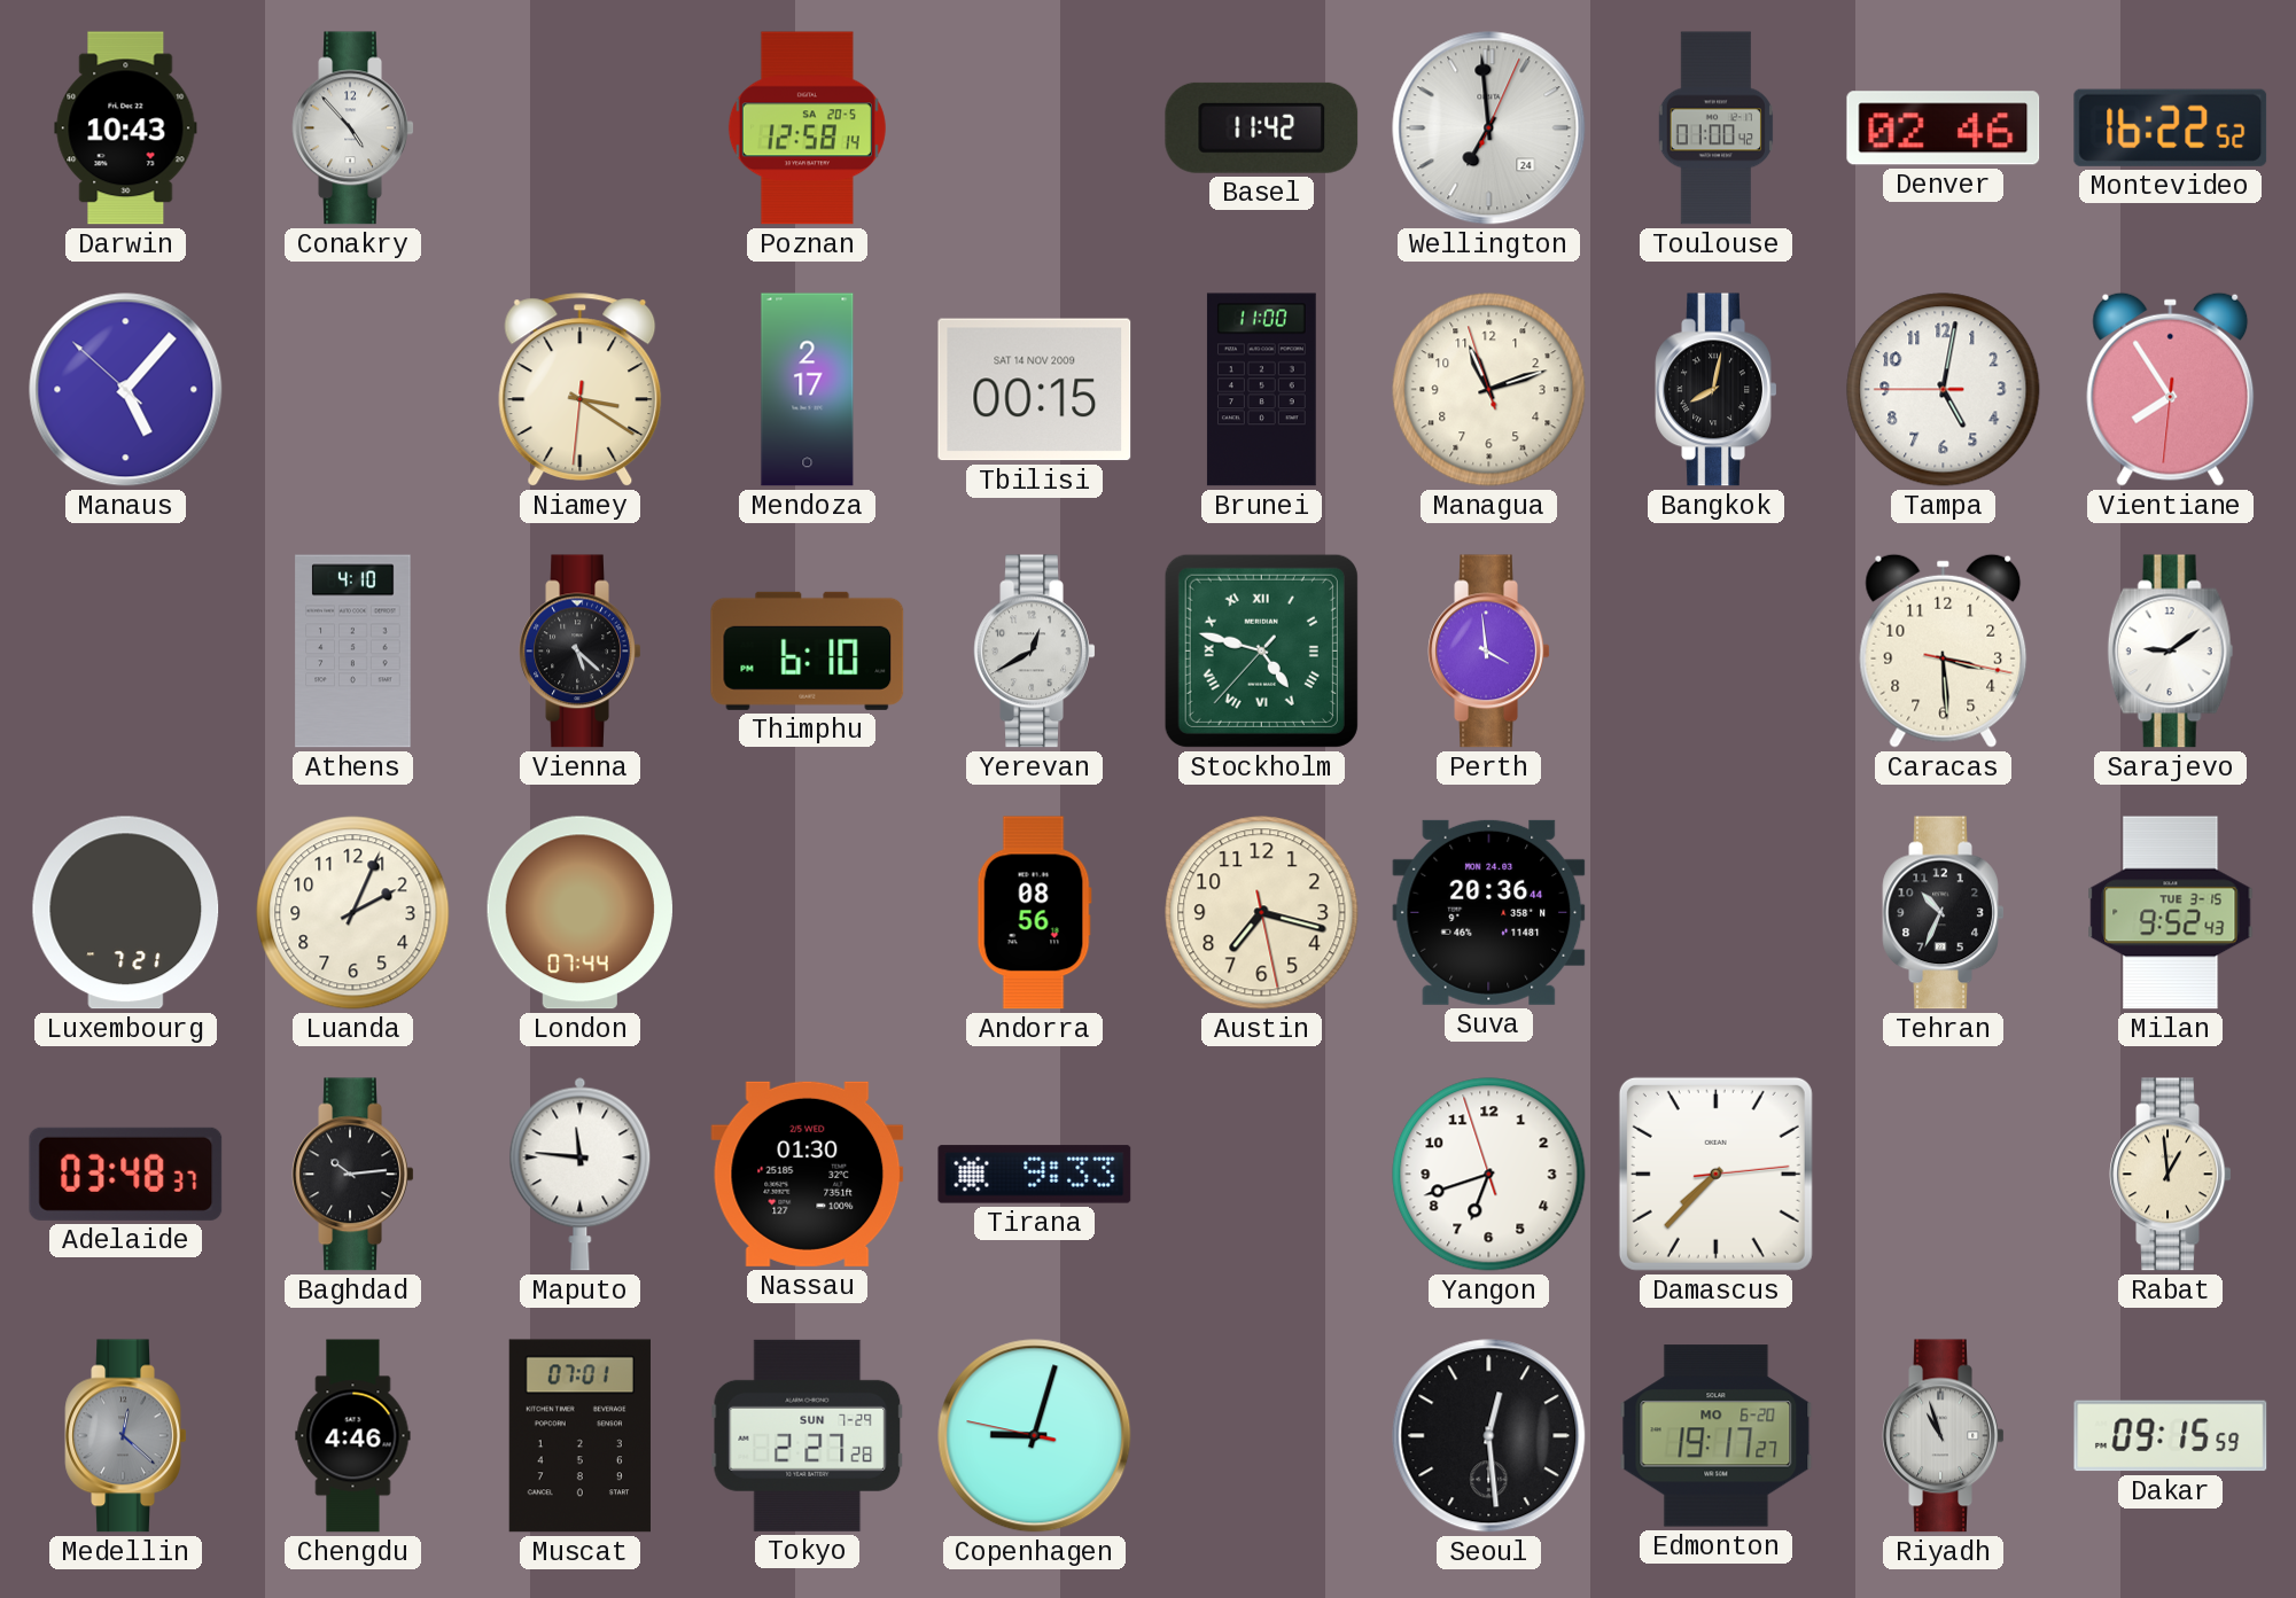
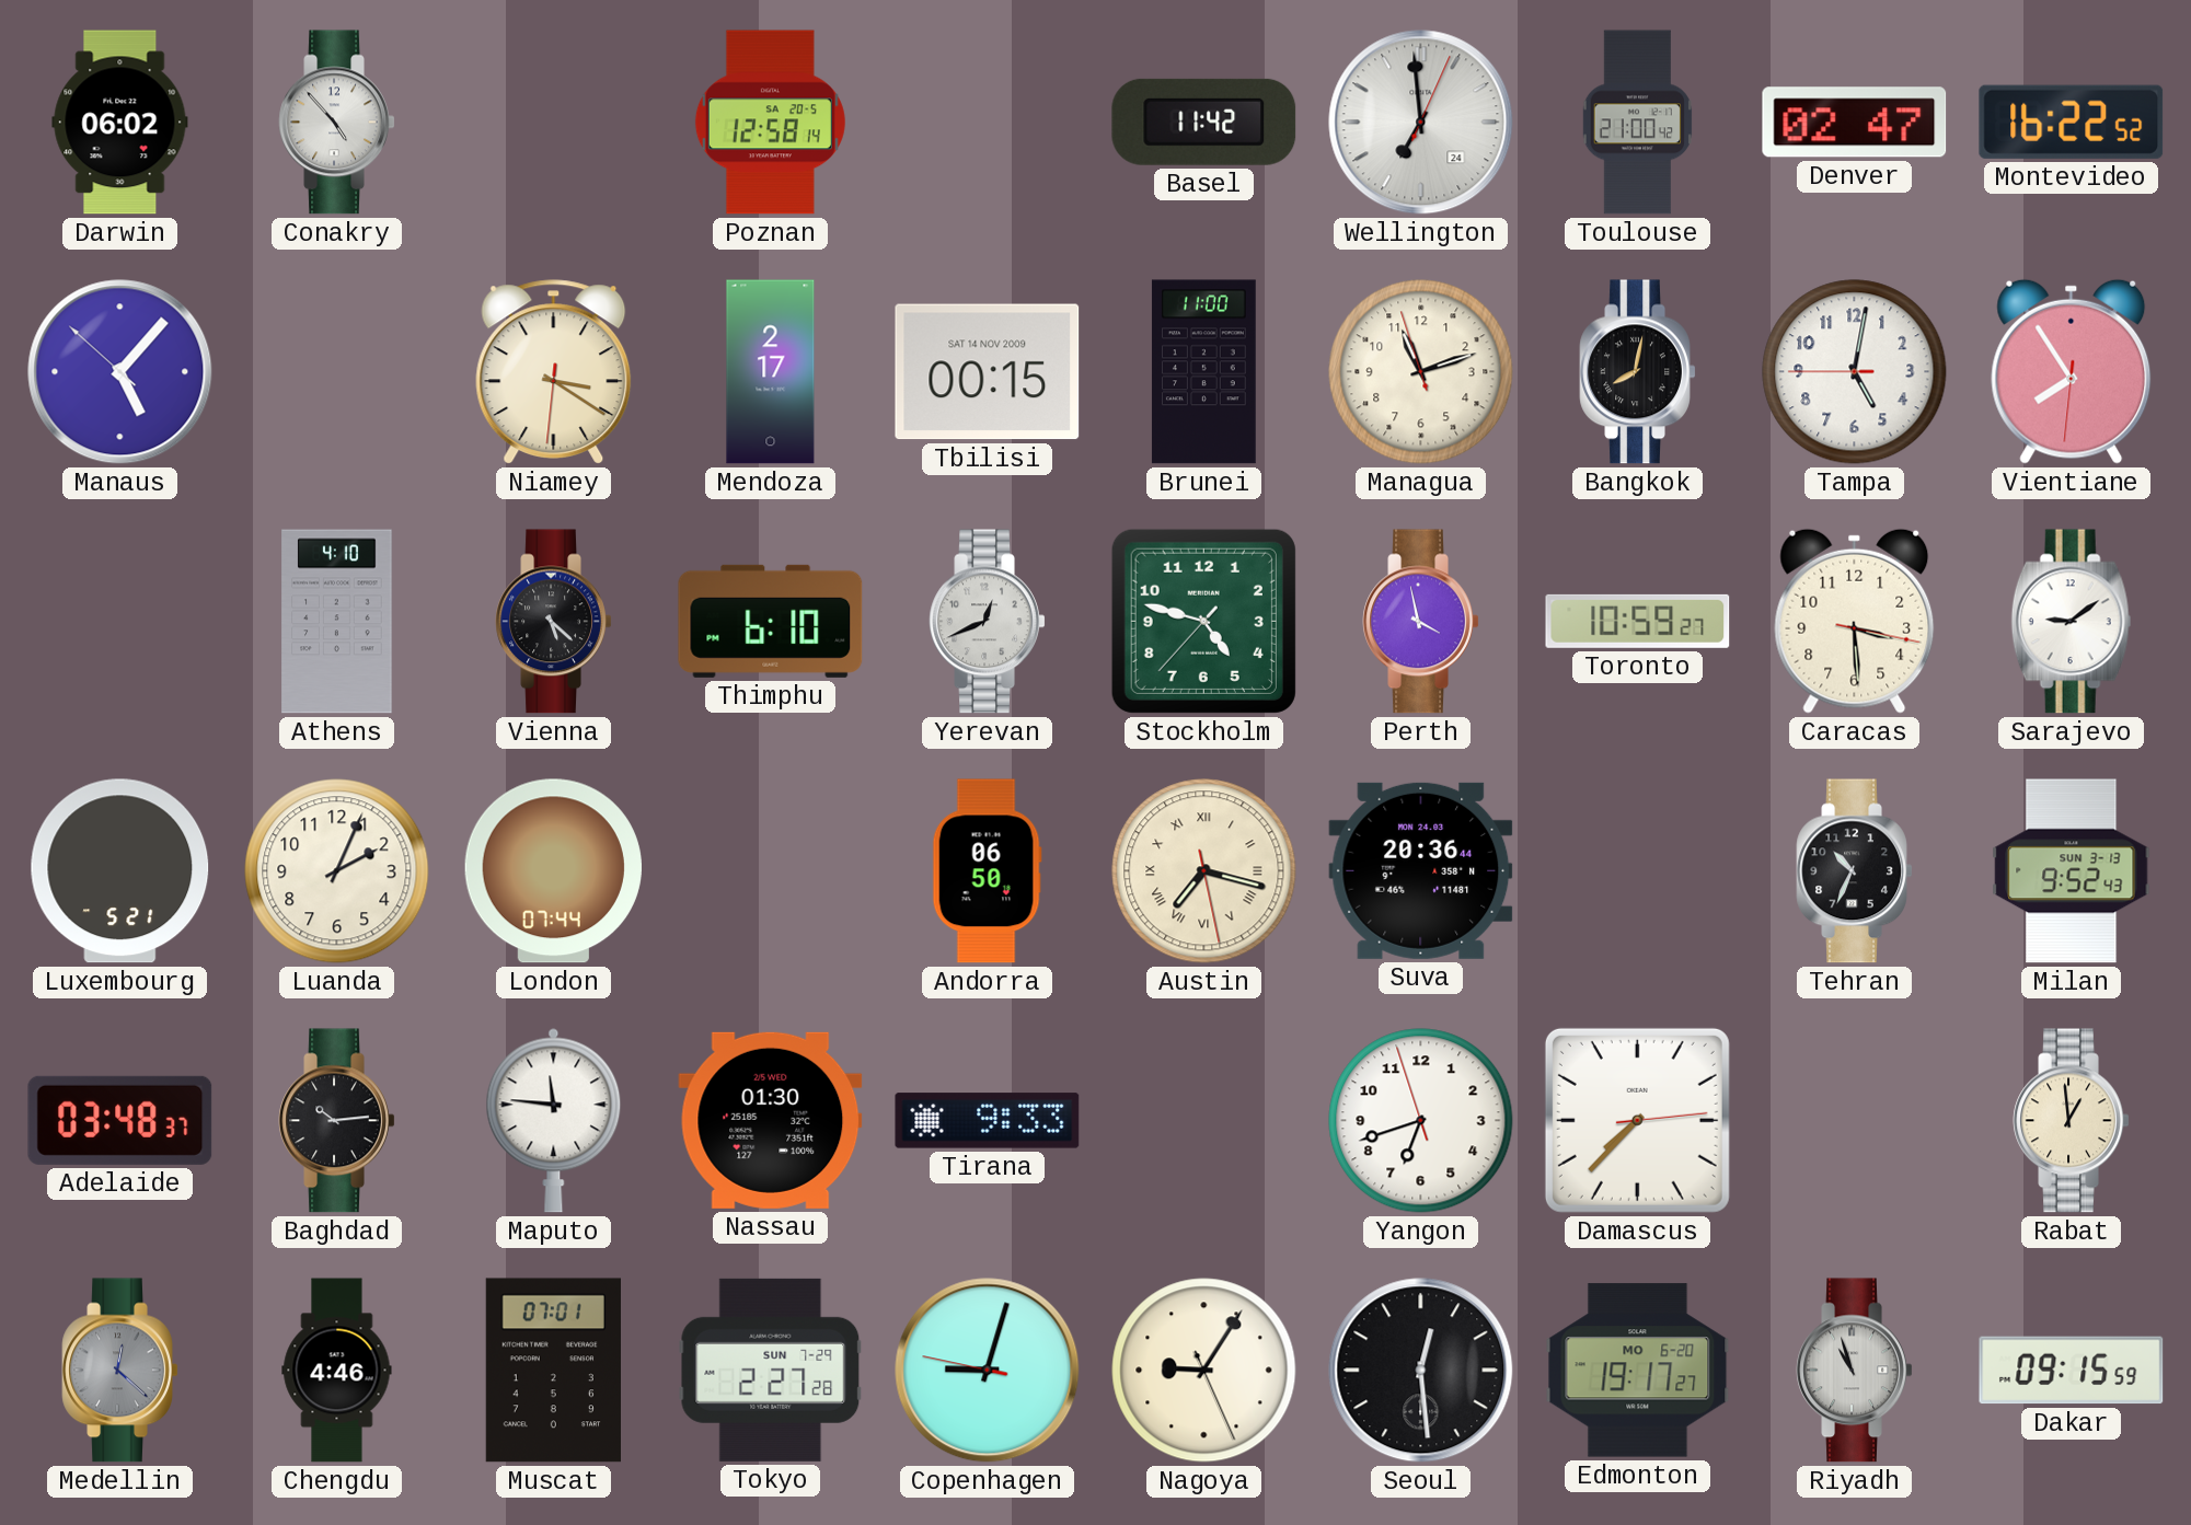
Darwin: 10:43 -> 06:02
Toulouse: 01:00 -> 21:00
Denver: 02:46 -> 02:47
Yerevan: 12:40 -> 12:41
Stockholm numerals: Roman -> Arabic
Perth: 3:59 -> 3:58
Toronto: none -> 10:59
Luxembourg: 7:21 -> 5:21
Andorra: 08:56 -> 06:50
Austin numerals: Arabic -> Roman
Milan date: TUE 3-15 -> SUN 3-13
Nagoya: none -> 9:05
